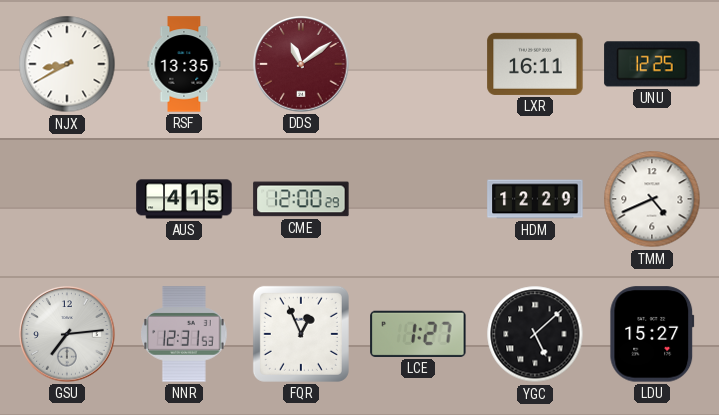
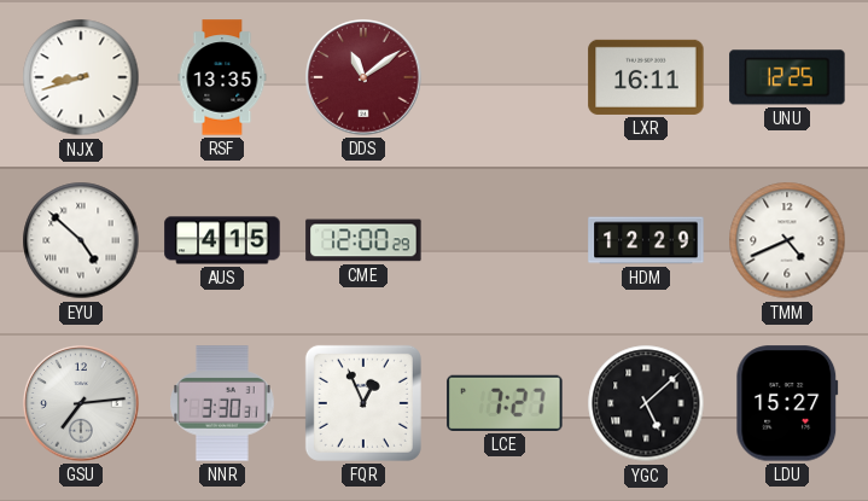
NJX: 8:40 -> 8:42
EYU: none -> 4:52
NNR: 12:31 -> 3:30
LCE: 1:27 -> 7:27
